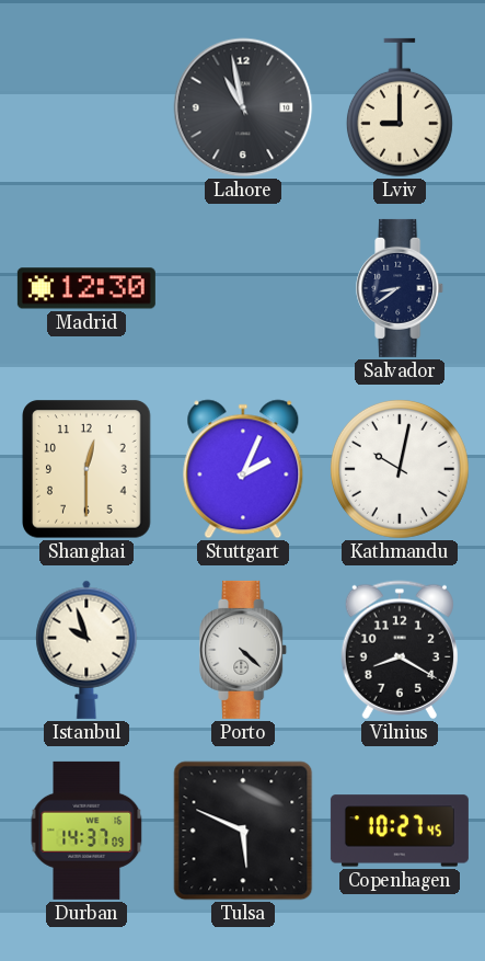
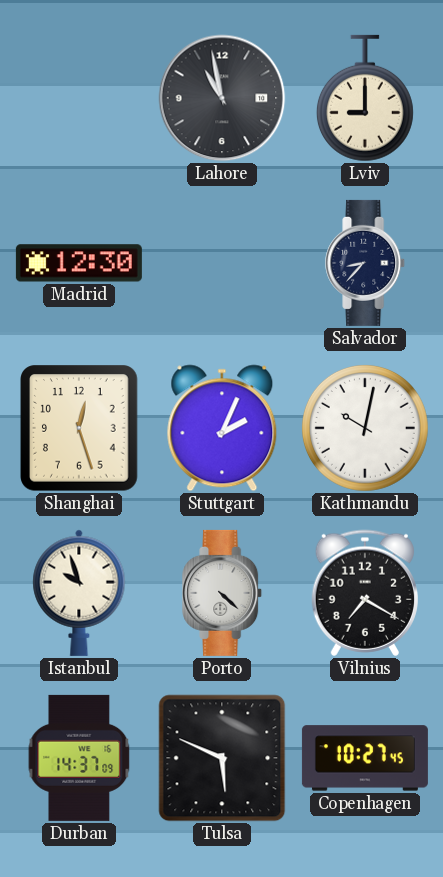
Salvador: 8:39 -> 8:37
Shanghai: 12:30 -> 12:27
Vilnius: 8:20 -> 7:20
